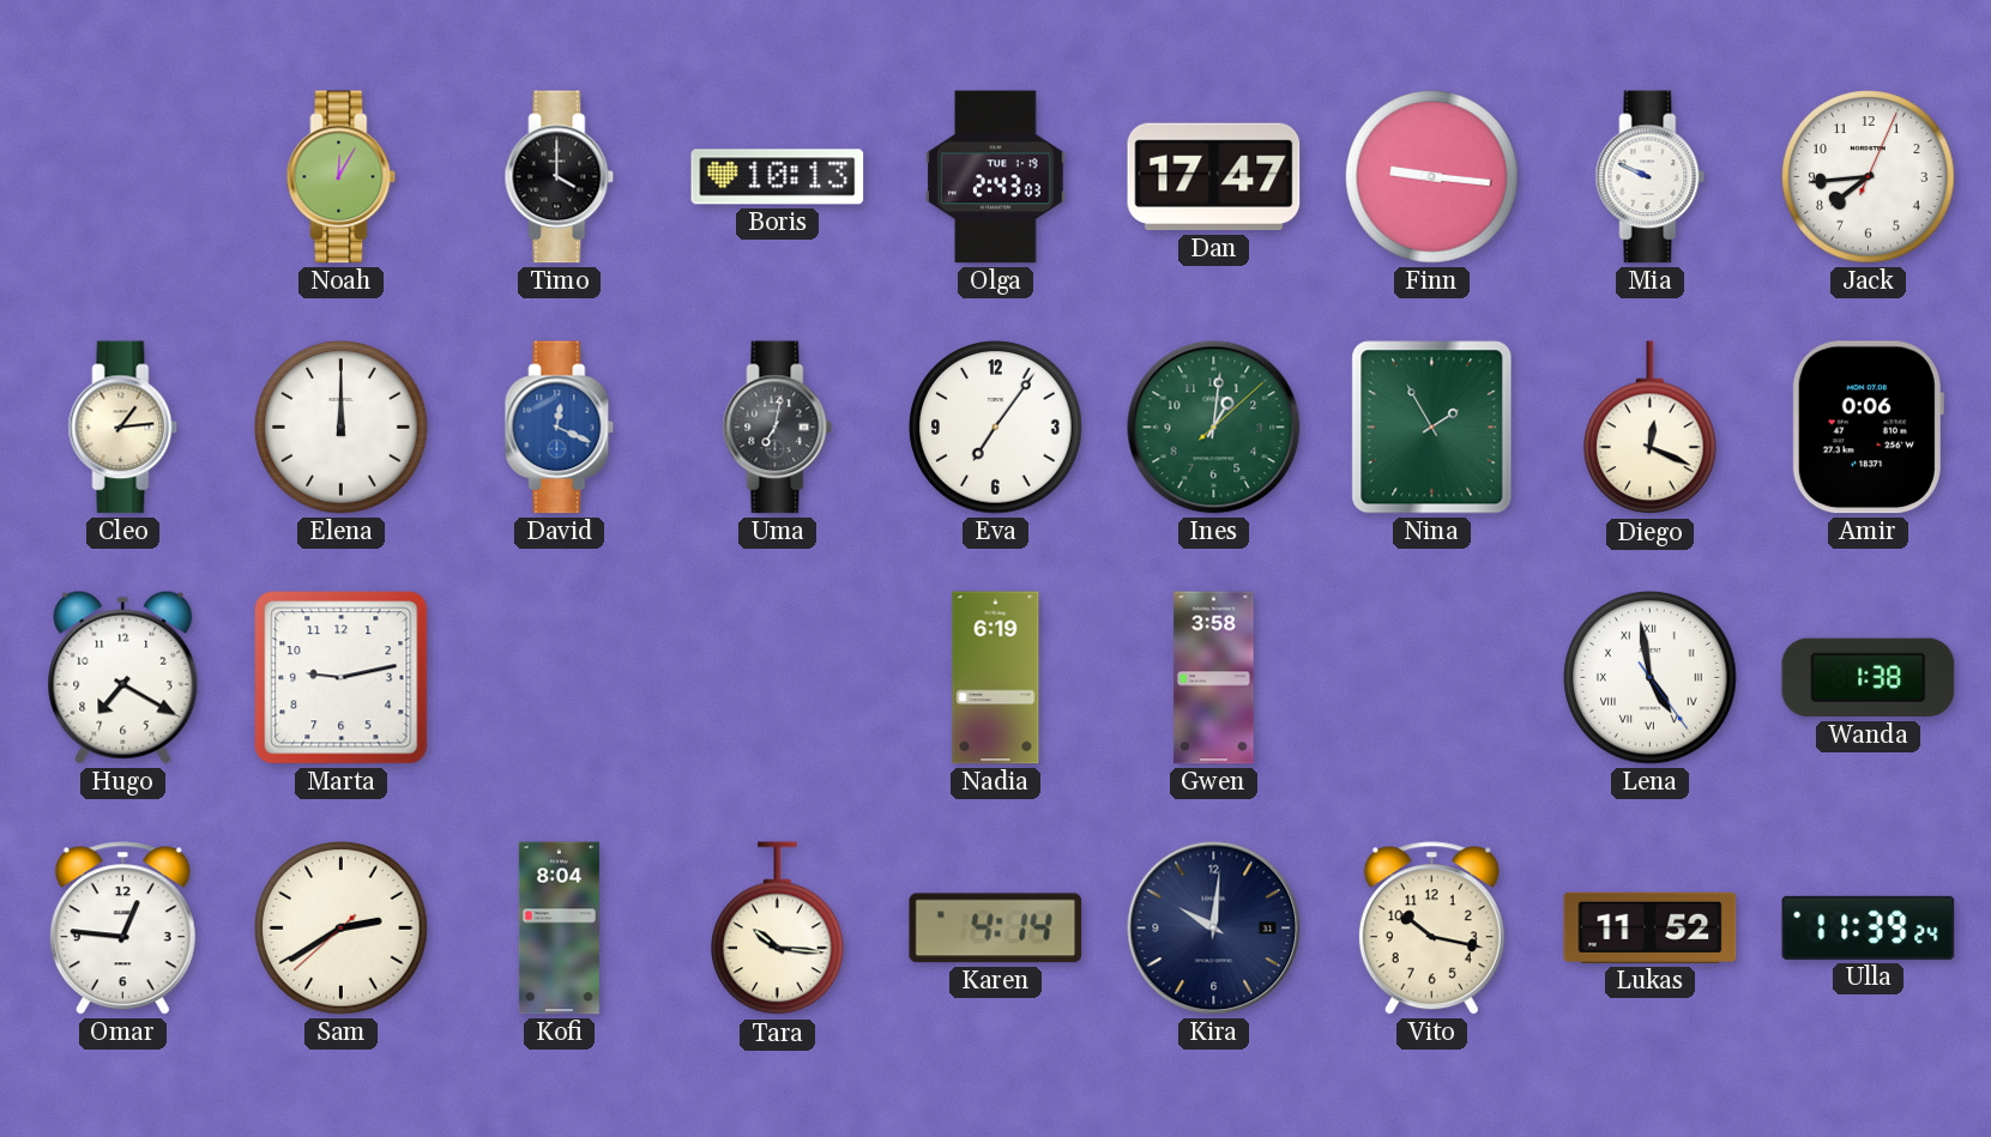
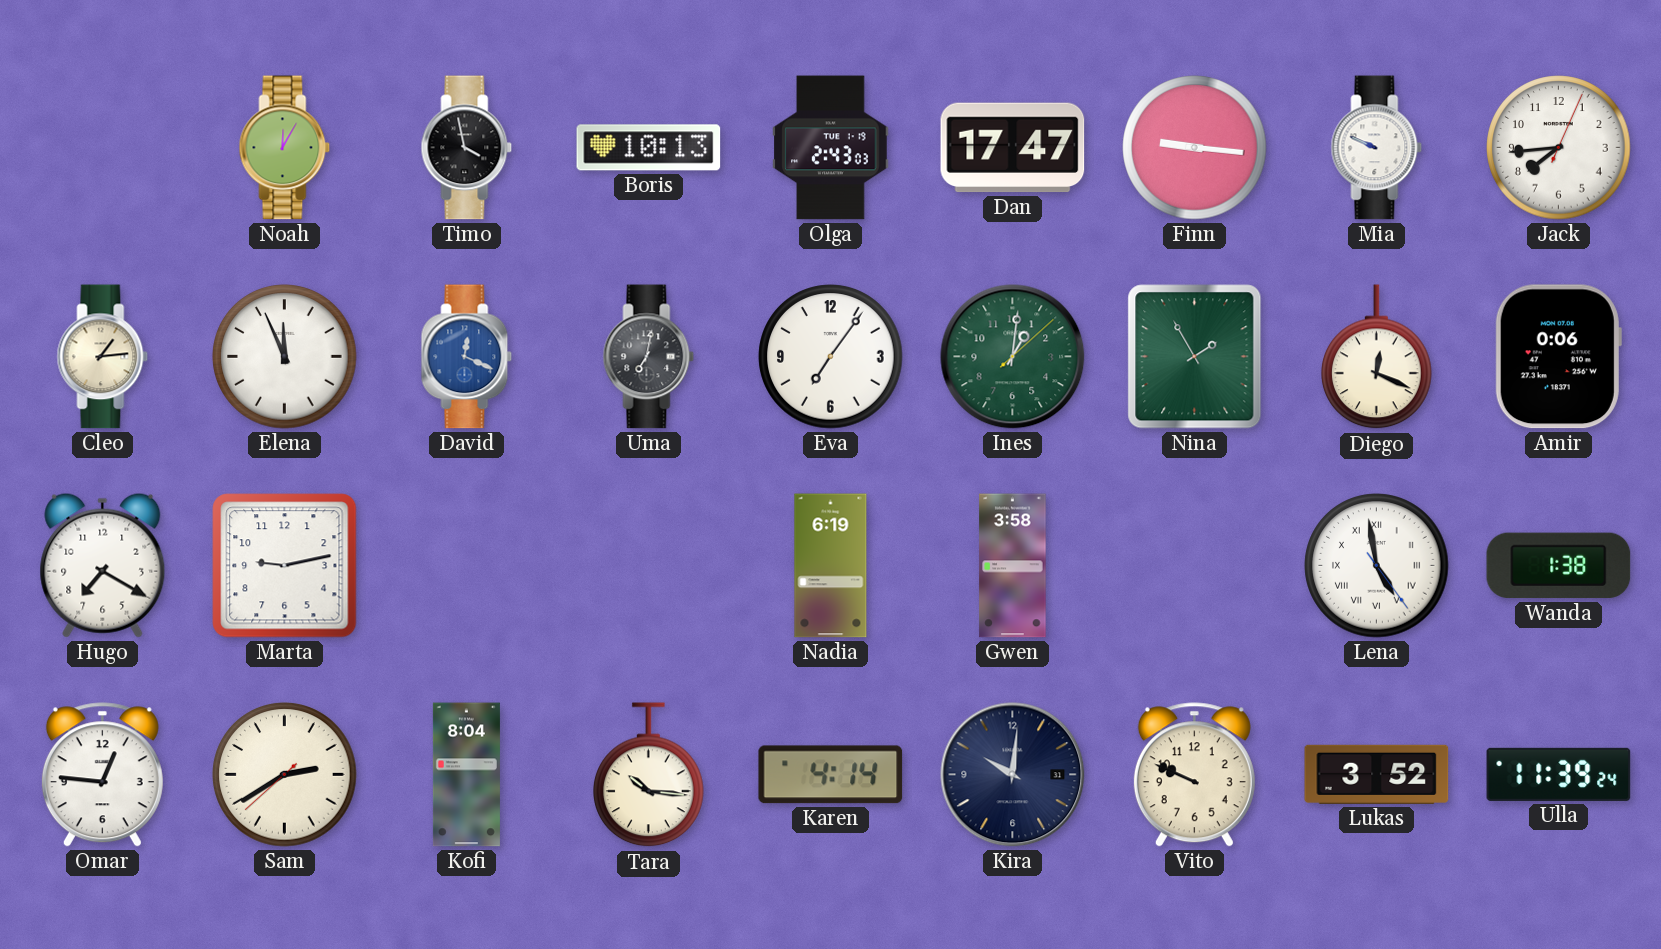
Timo: 4:00 -> 3:58
Elena: 12:00 -> 11:56
Vito: 10:17 -> 9:49
Lukas: 11:52 -> 3:52
